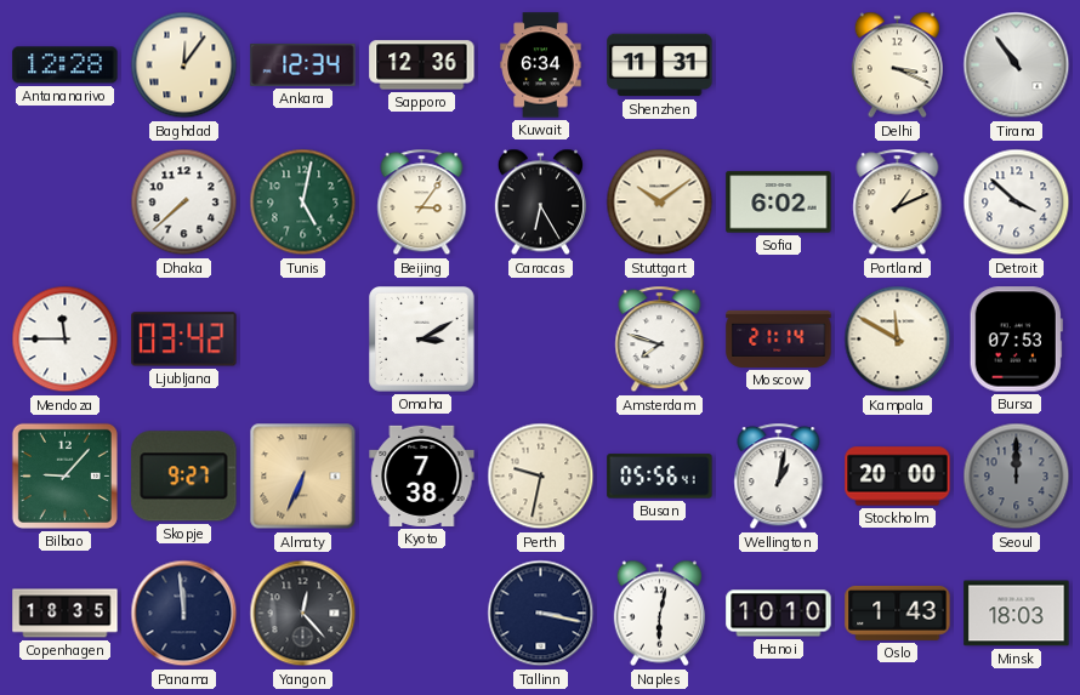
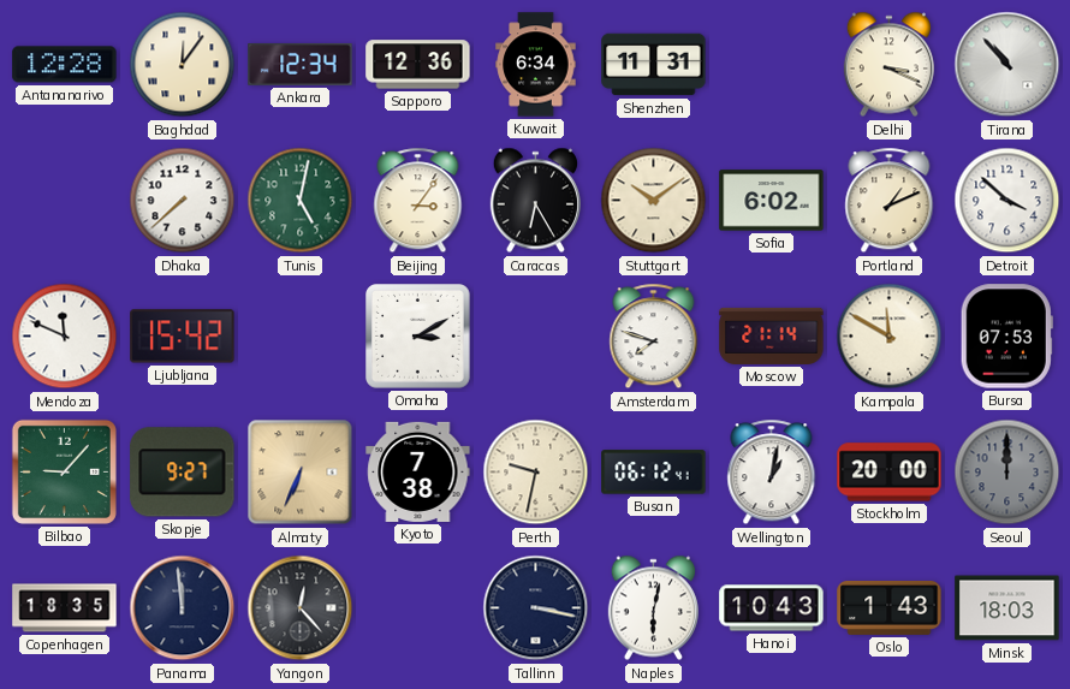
Tirana: 10:54 -> 10:53
Mendoza: 11:45 -> 11:49
Ljubljana: 03:42 -> 15:42
Busan: 05:56 -> 06:12
Hanoi: 10:10 -> 10:43
